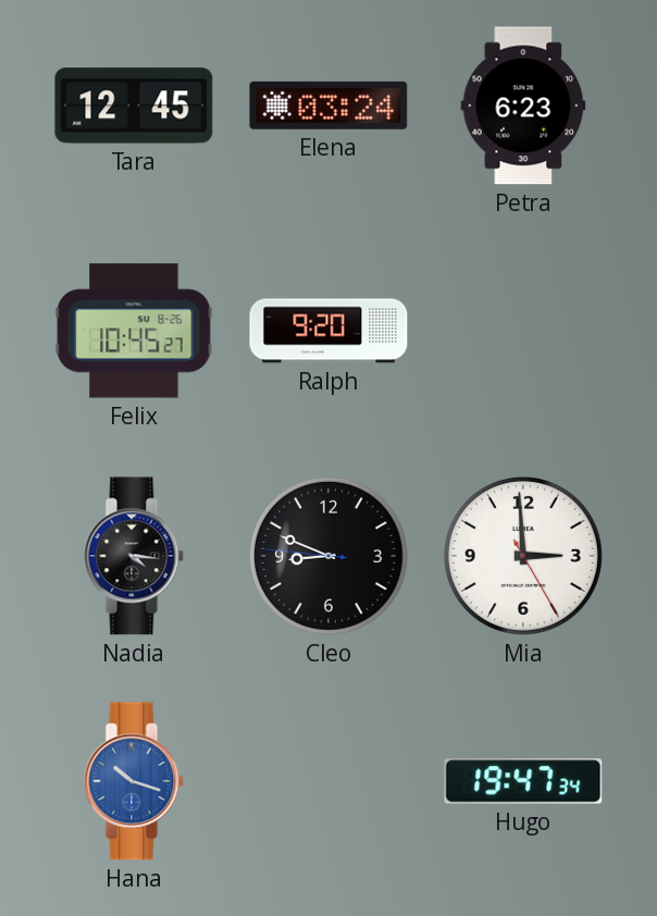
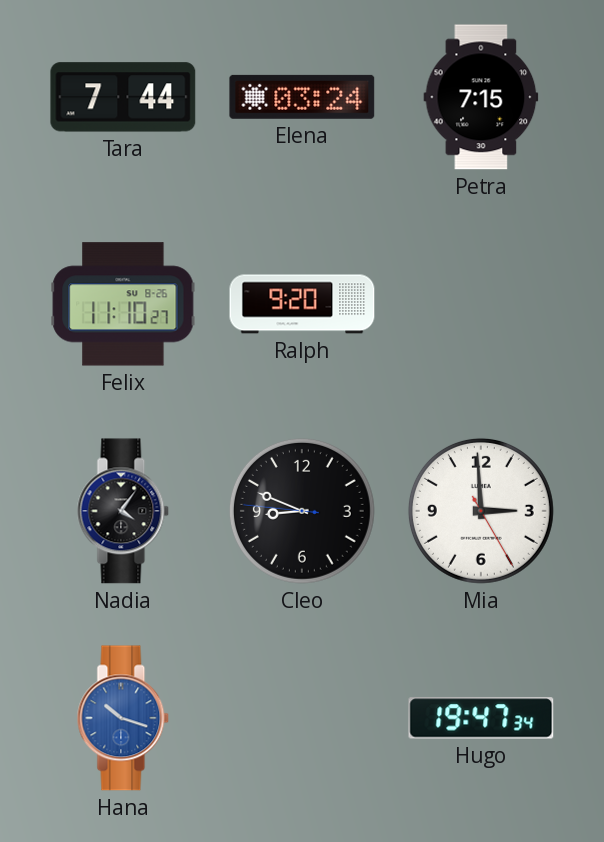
Tara: 12:45 -> 7:44
Petra: 6:23 -> 7:15
Felix: 10:45 -> 11:10
Nadia: 4:16 -> 4:06
